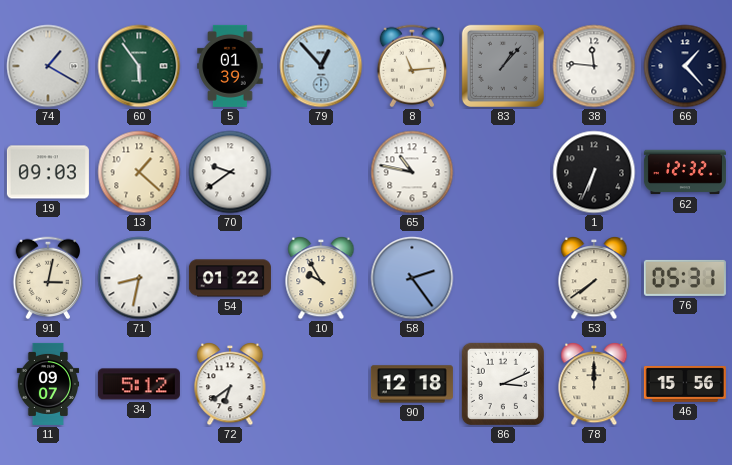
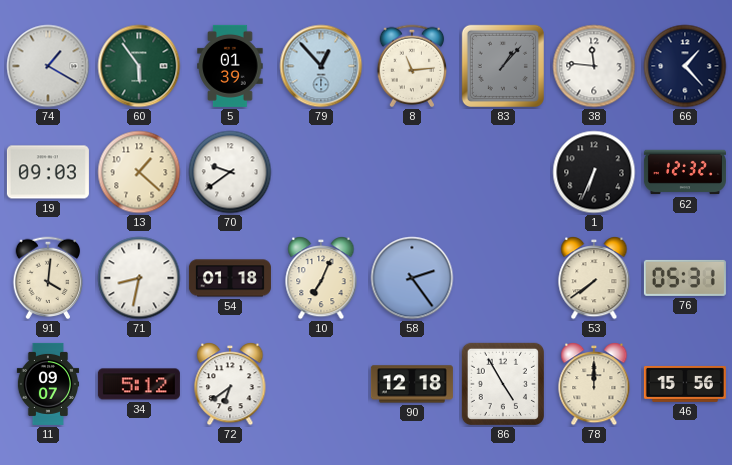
65: 10:47 -> none
91: 3:02 -> 4:01
54: 01:22 -> 01:18
10: 9:55 -> 7:04
86: 3:11 -> 4:55
